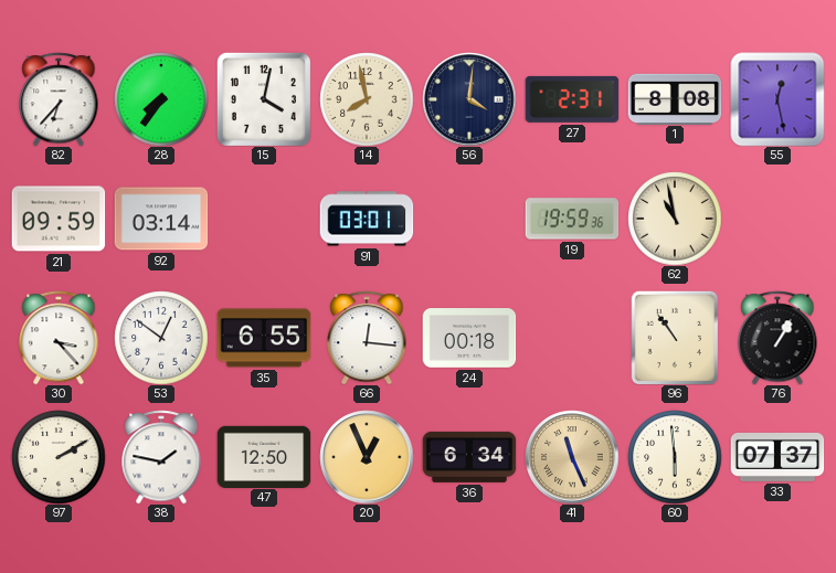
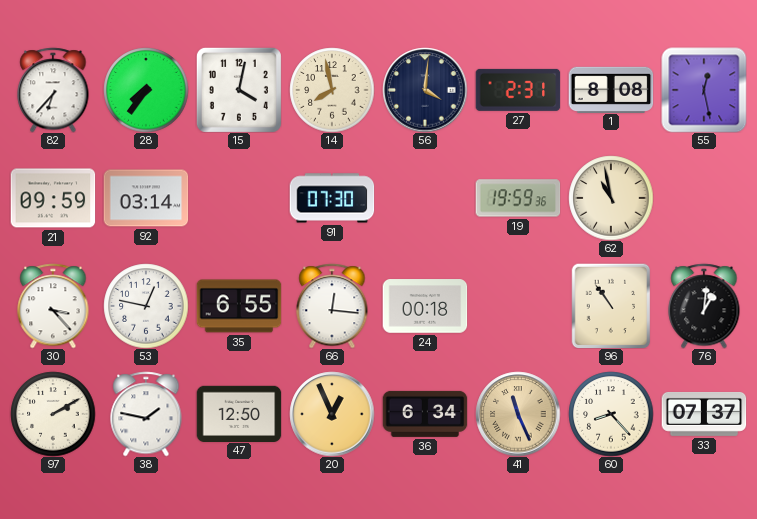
91: 03:01 -> 07:30
53: 12:51 -> 12:47
76: 1:05 -> 1:01
60: 5:59 -> 8:23
